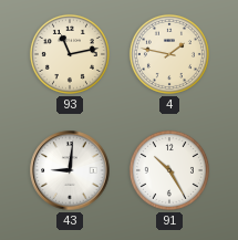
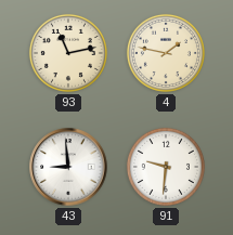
43: 9:01 -> 8:59
91: 10:25 -> 9:31
